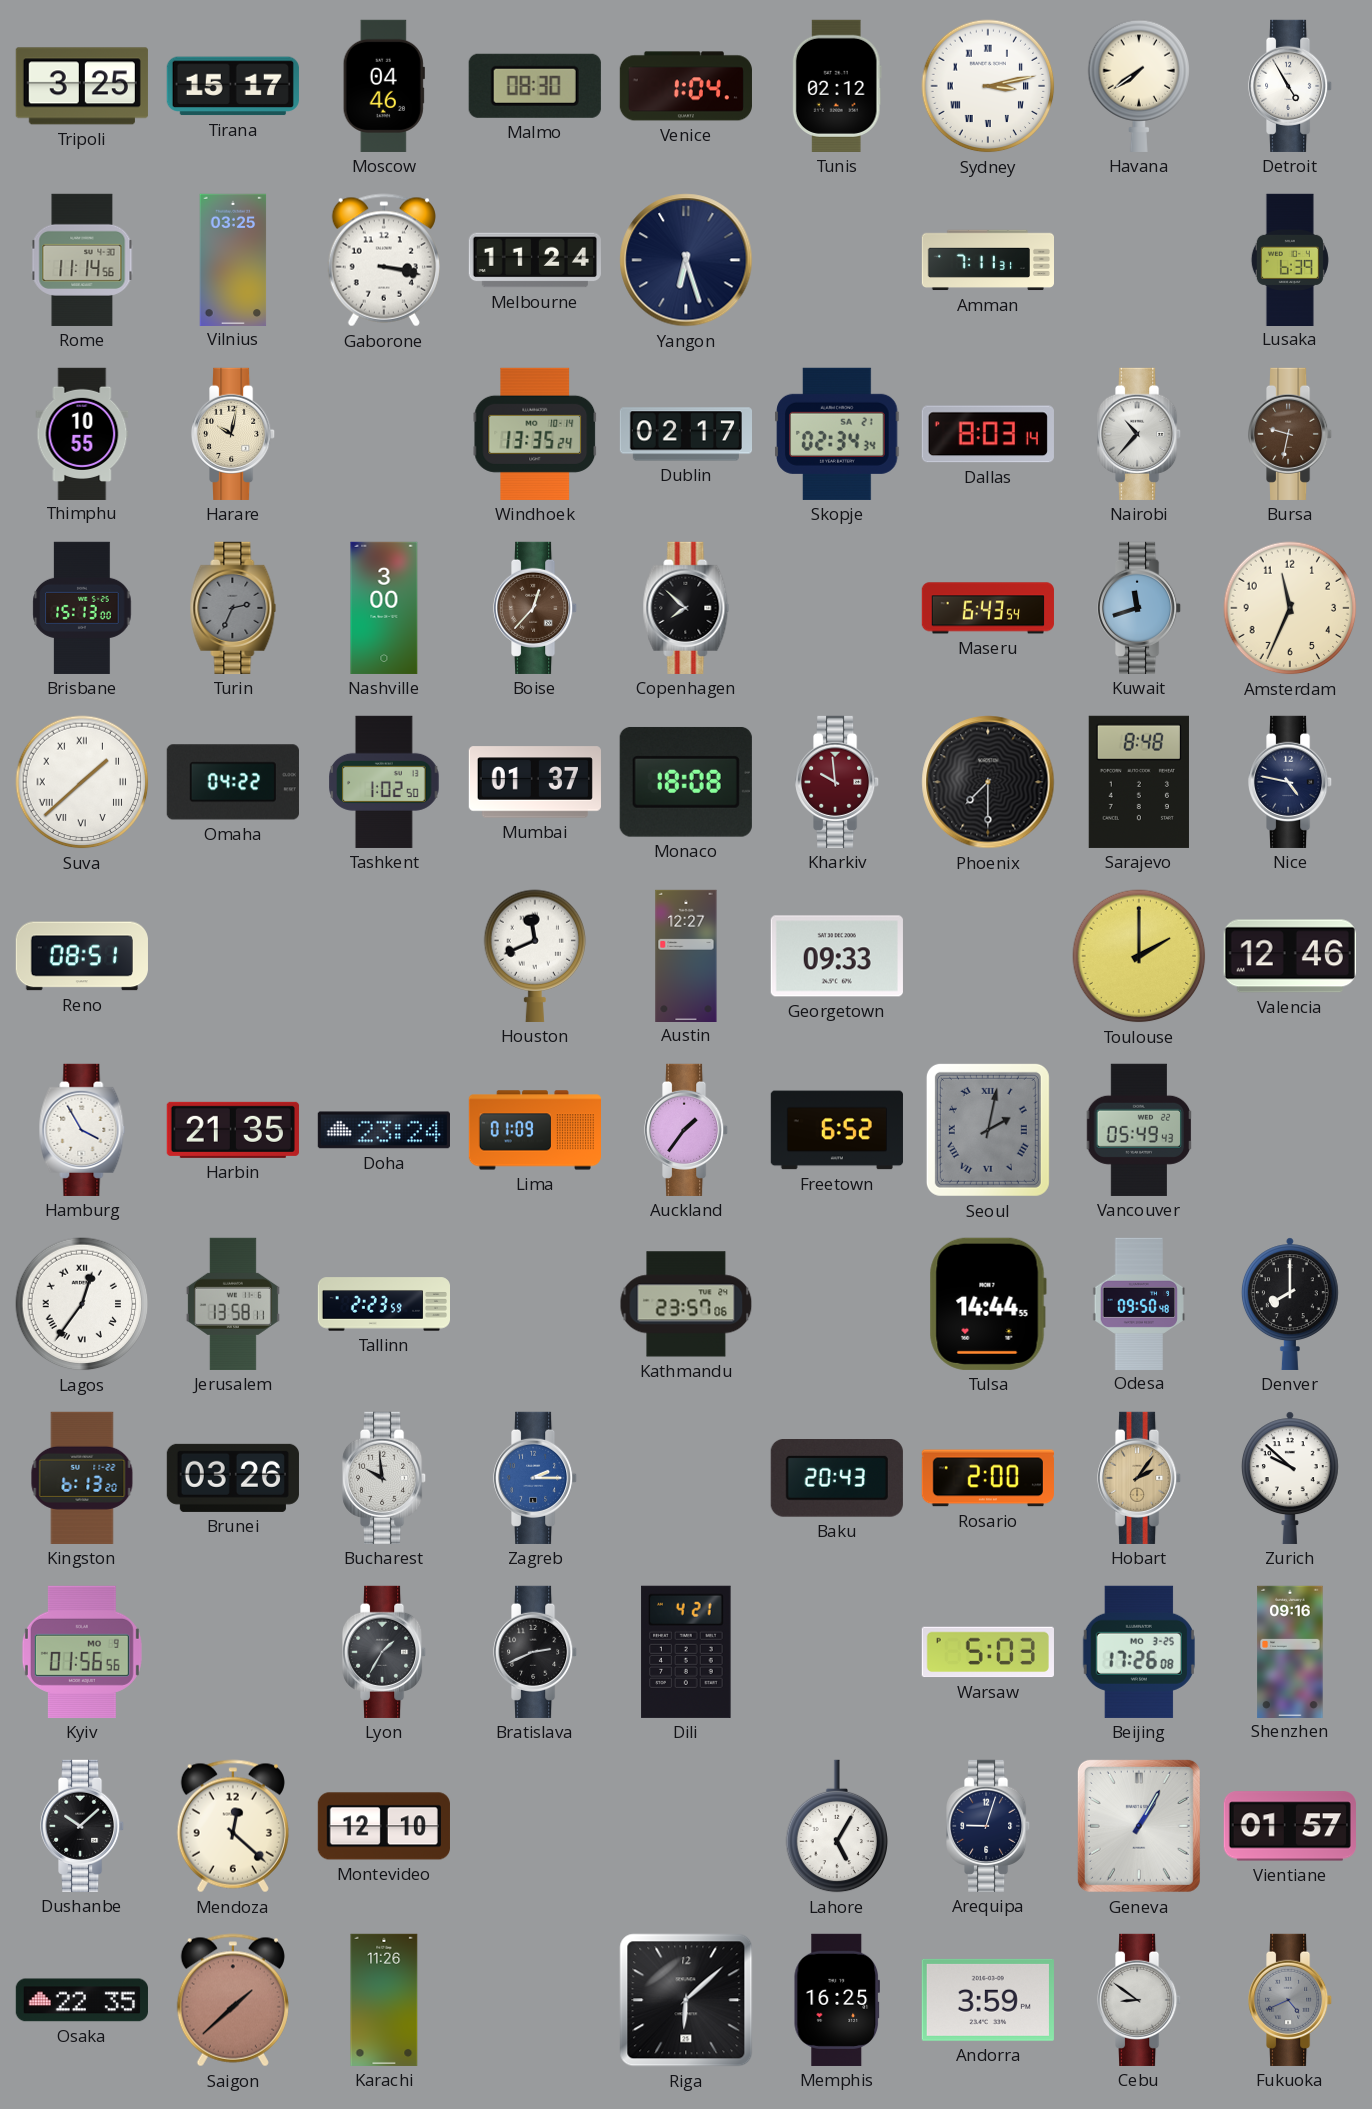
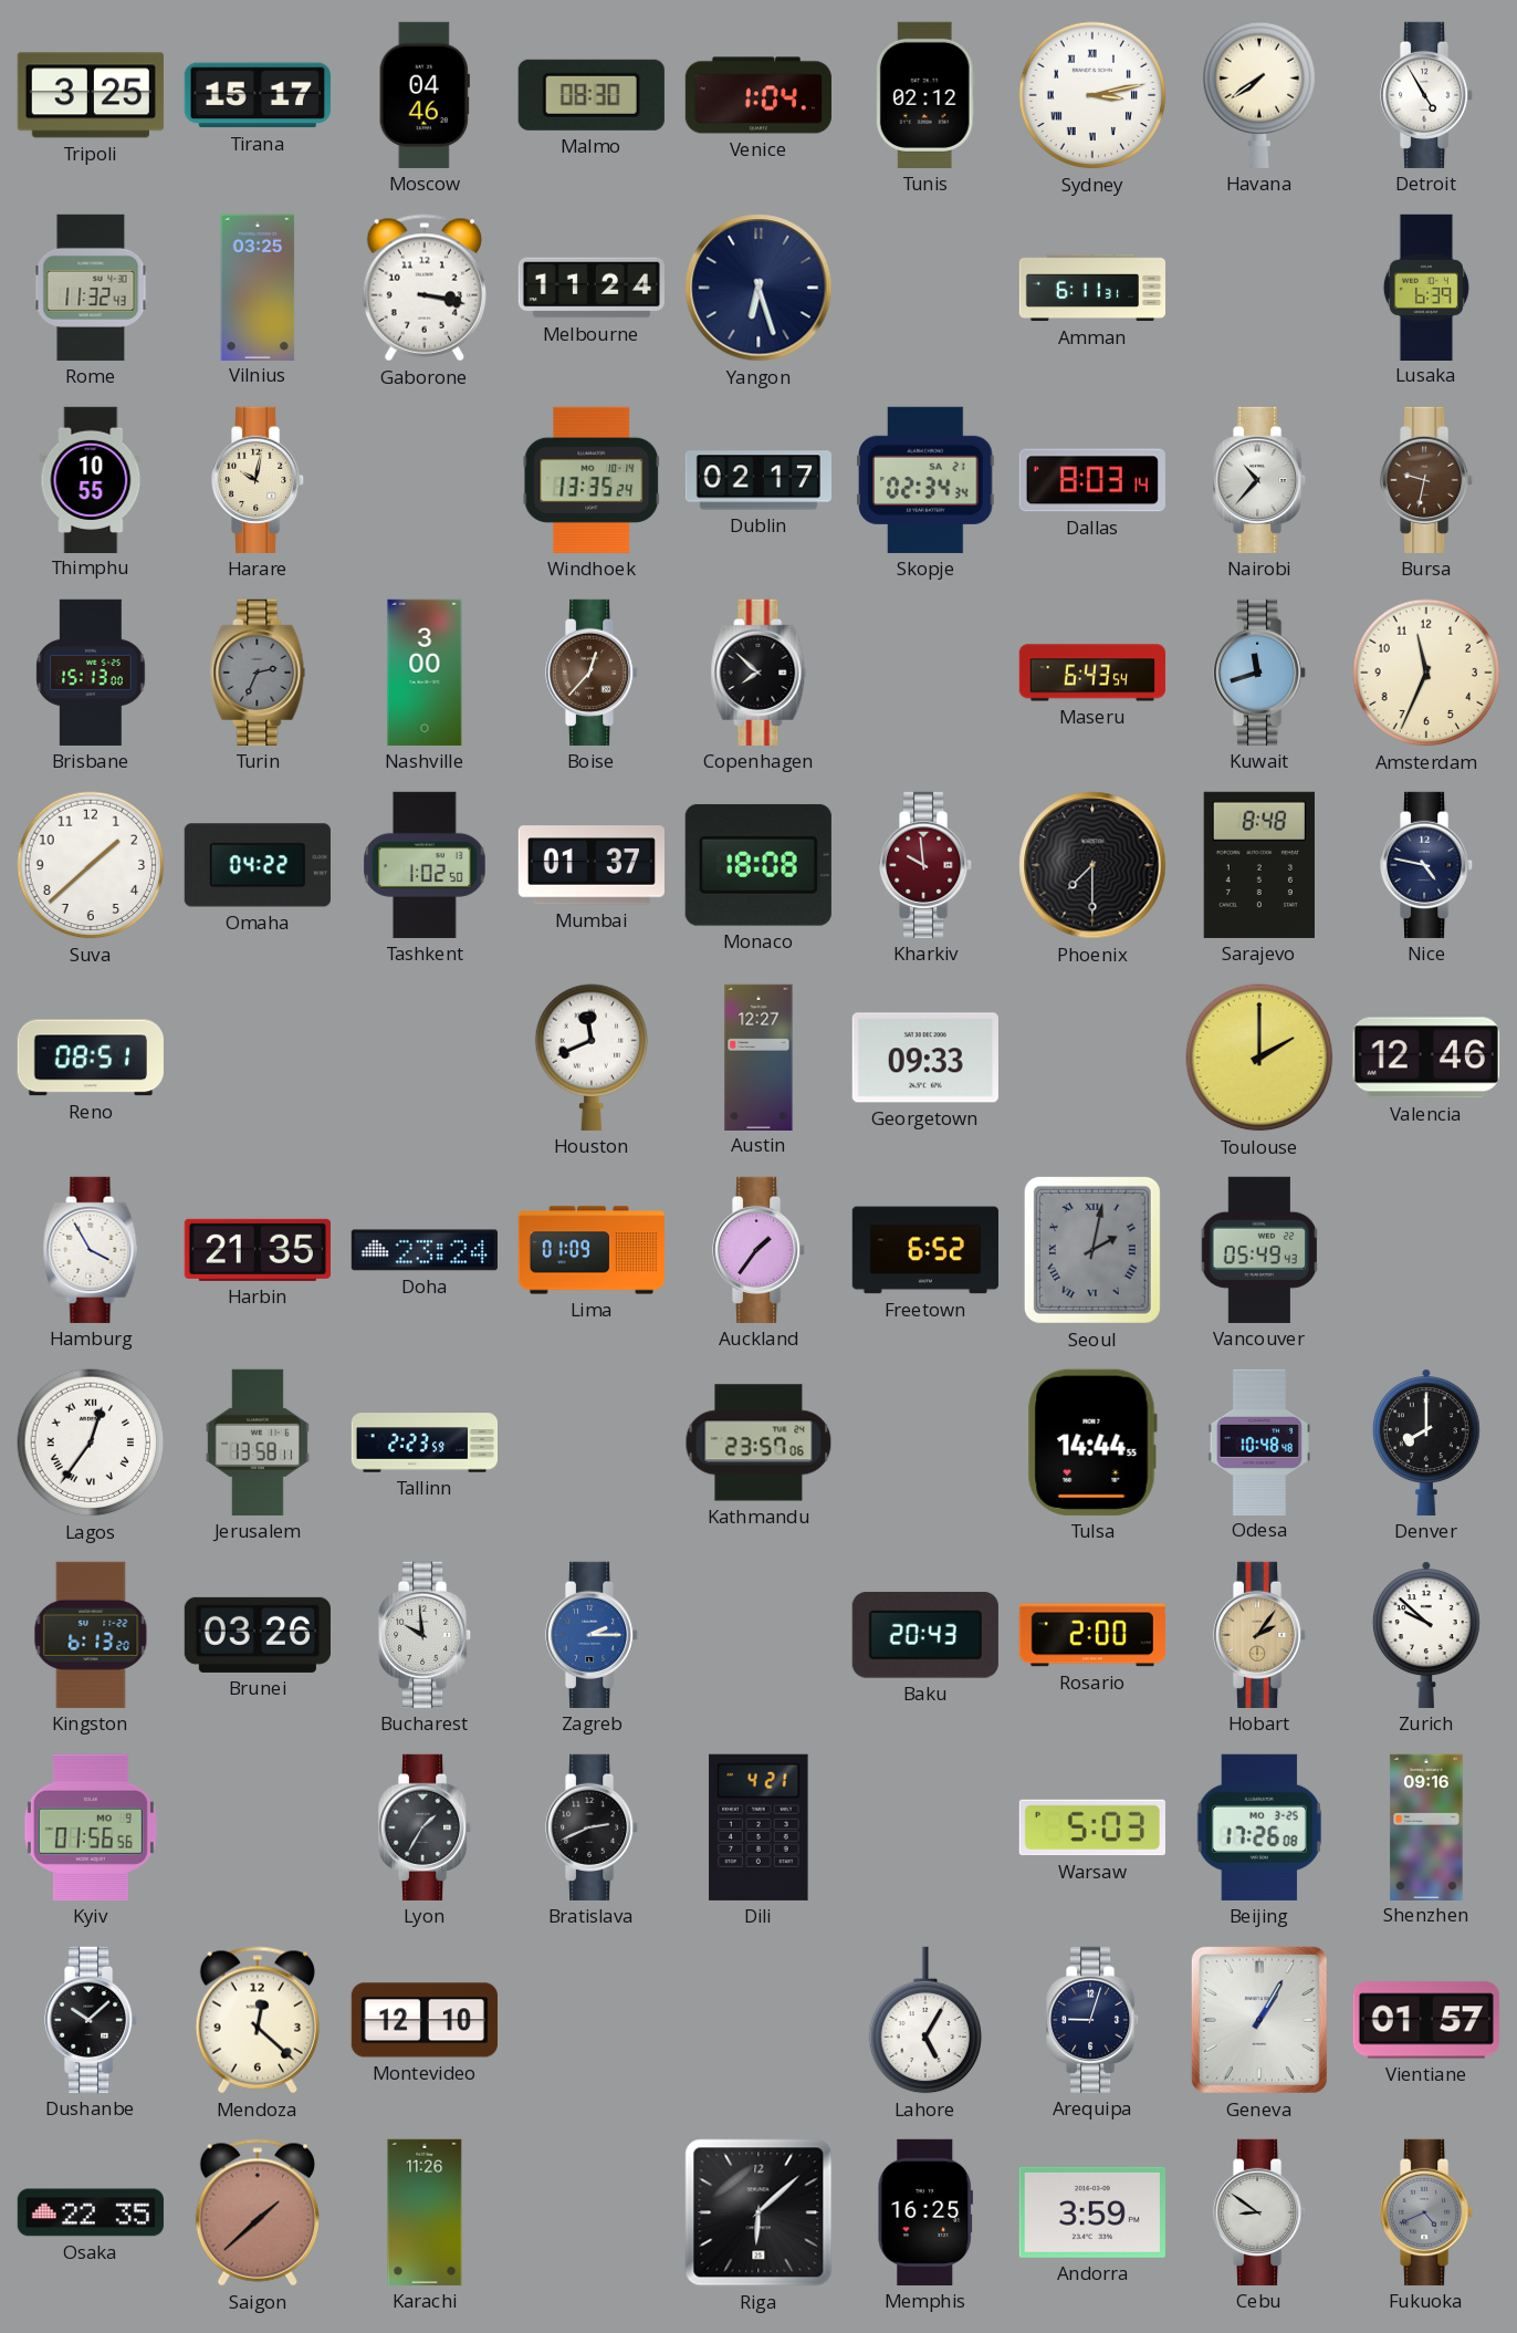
Rome: 11:14 -> 11:32
Amman: 7:11 -> 6:11
Suva numerals: Roman -> Arabic
Odesa: 09:50 -> 10:48
